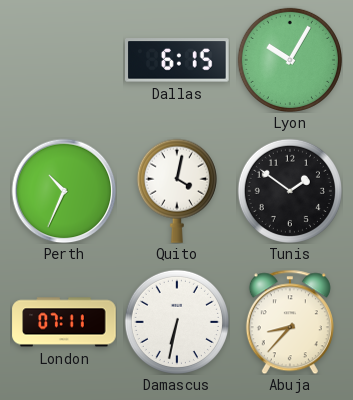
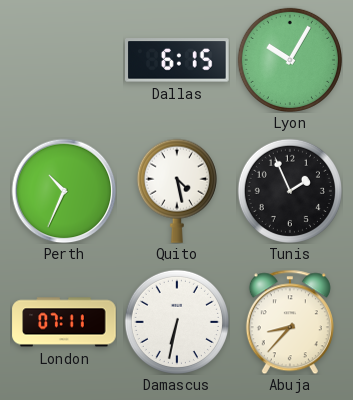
Quito: 4:02 -> 4:28
Tunis: 1:51 -> 1:56
